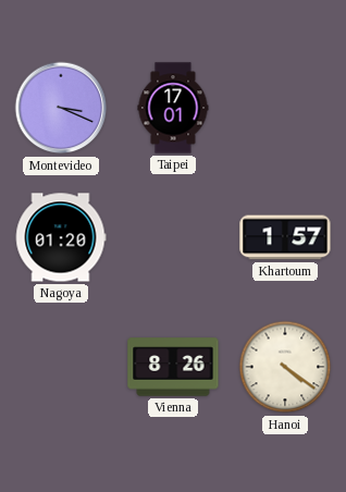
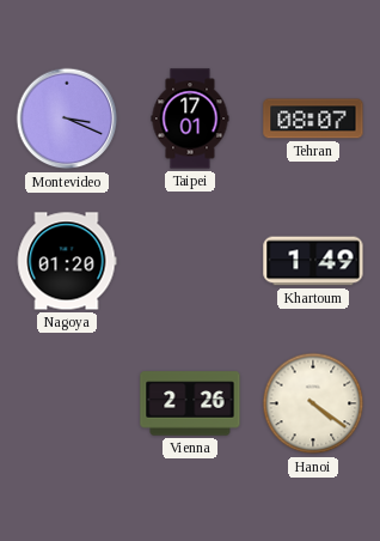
Tehran: none -> 08:07
Khartoum: 1:57 -> 1:49
Vienna: 8:26 -> 2:26
